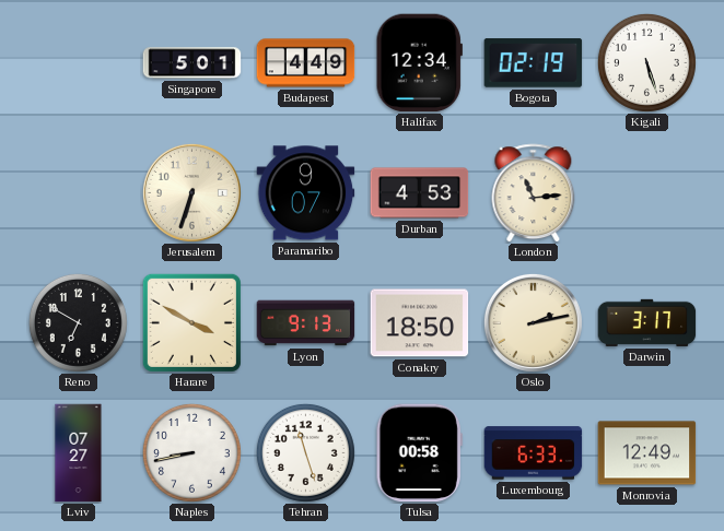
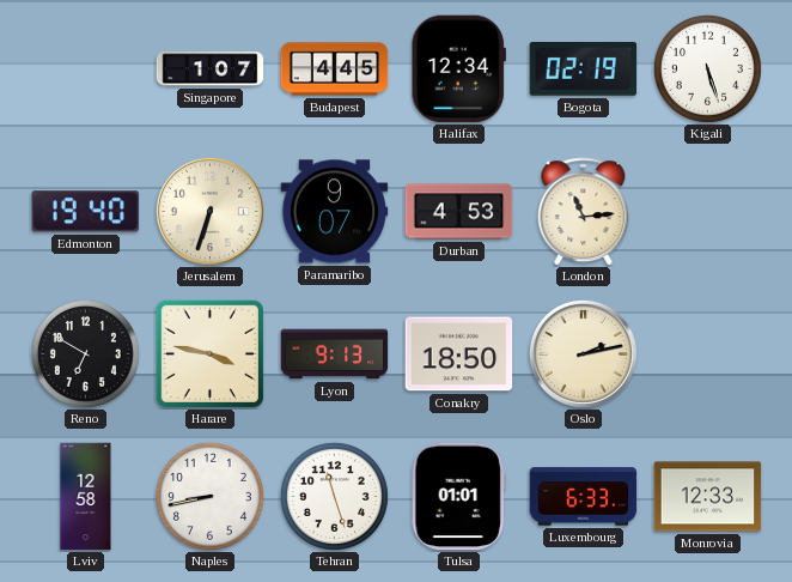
Singapore: 5:01 -> 1:07
Budapest: 4:49 -> 4:45
Edmonton: none -> 19:40
Harare: 3:50 -> 3:47
Darwin: 3:17 -> none
Lviv: 07:27 -> 12:58
Tulsa: 00:58 -> 01:01
Monrovia: 12:49 -> 12:33
